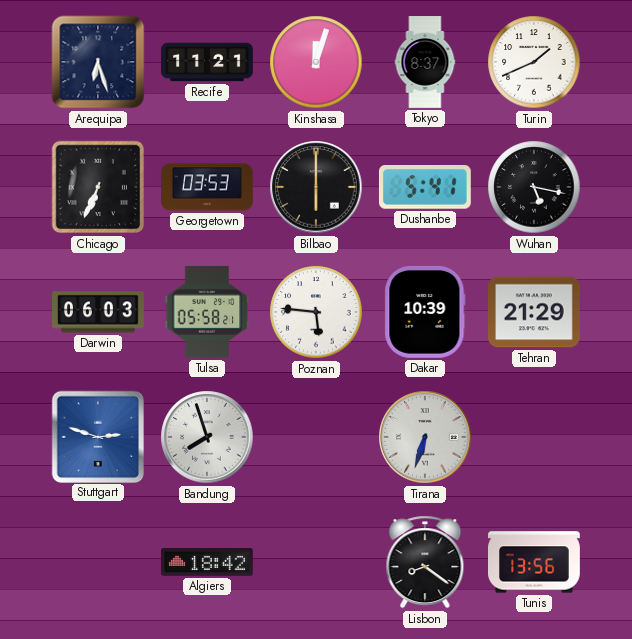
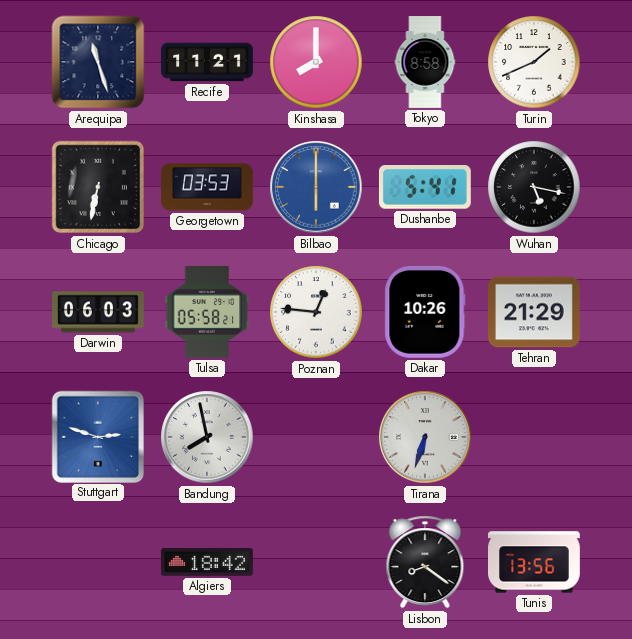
Arequipa: 6:27 -> 11:27
Kinshasa: 12:03 -> 8:00
Tokyo: 8:37 -> 8:58
Chicago: 6:34 -> 6:32
Bilbao dial: black -> blue
Poznan: 5:46 -> 12:46
Dakar: 10:39 -> 10:26
Bandung: 7:57 -> 7:58
